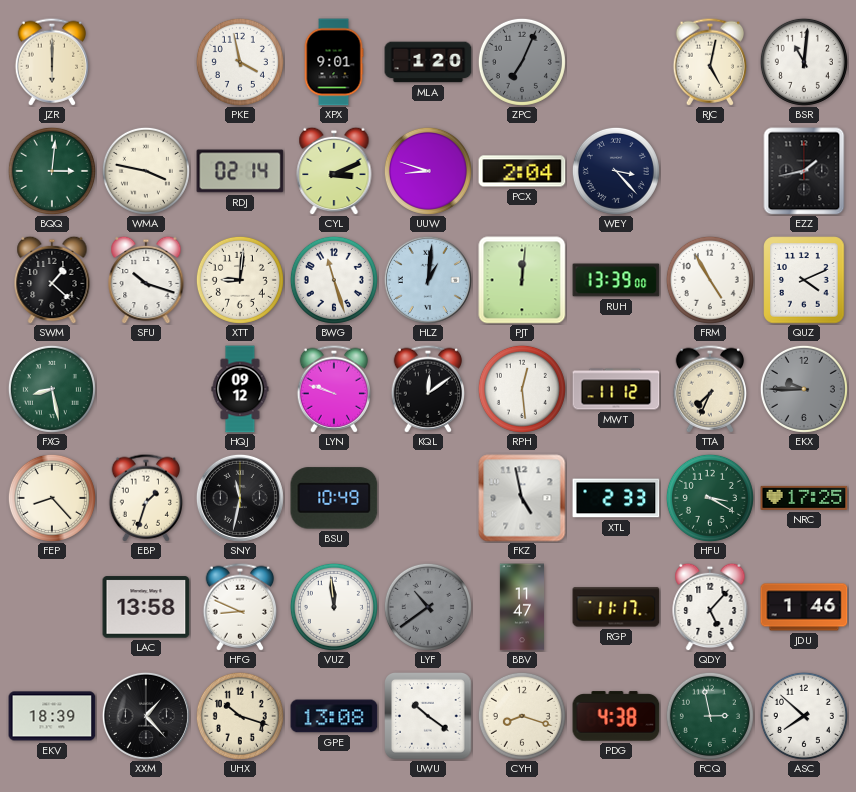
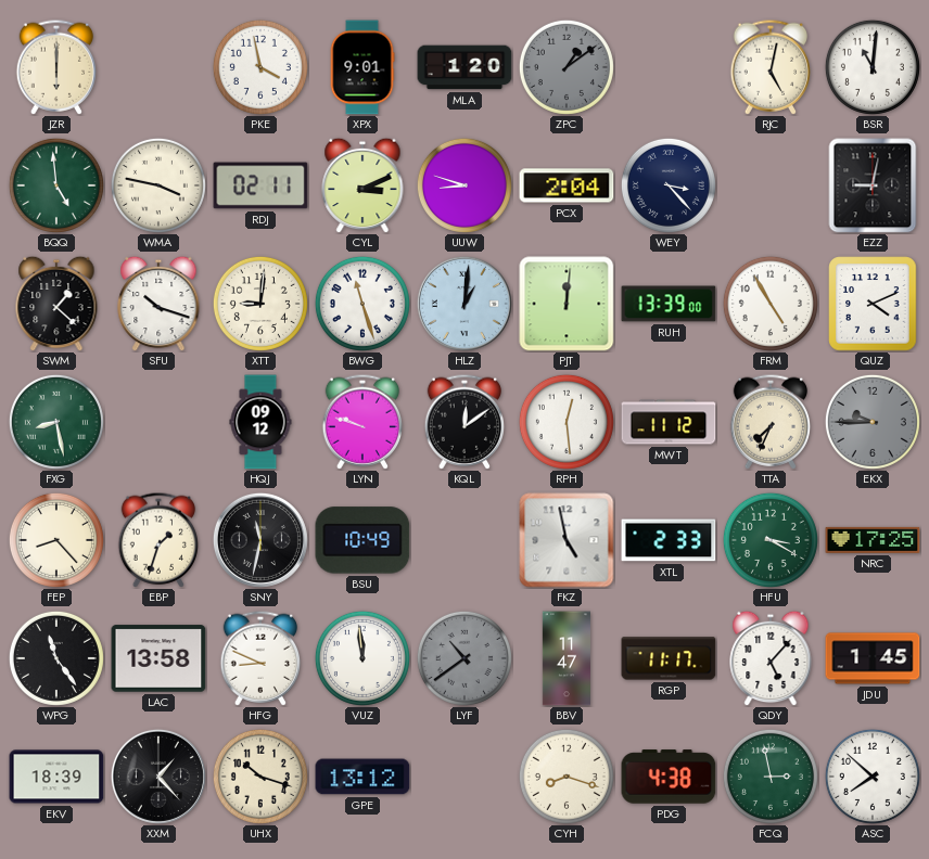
ZPC: 7:04 -> 1:09
BQQ: 3:01 -> 4:59
RDJ: 02:14 -> 02:11
EZZ: 1:43 -> 9:02
WPG: none -> 11:24
JDU: 1:46 -> 1:45
GPE: 13:08 -> 13:12
UWU: 10:21 -> none
